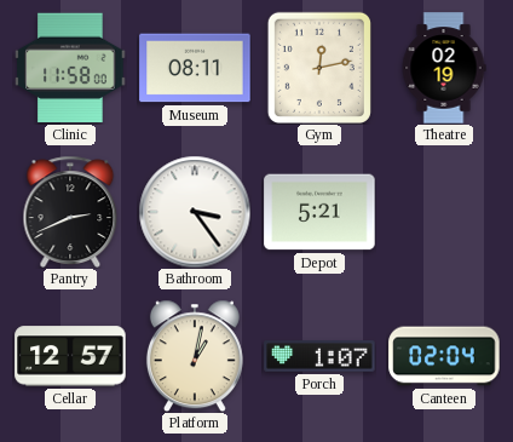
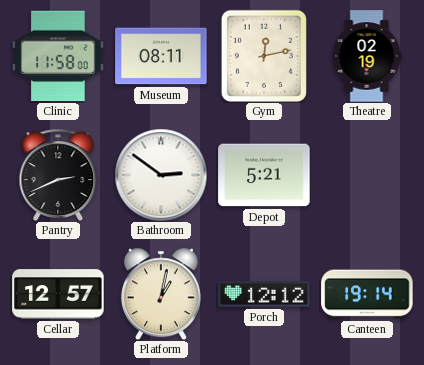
Bathroom: 3:24 -> 2:51
Porch: 1:07 -> 12:12
Canteen: 02:04 -> 19:14
